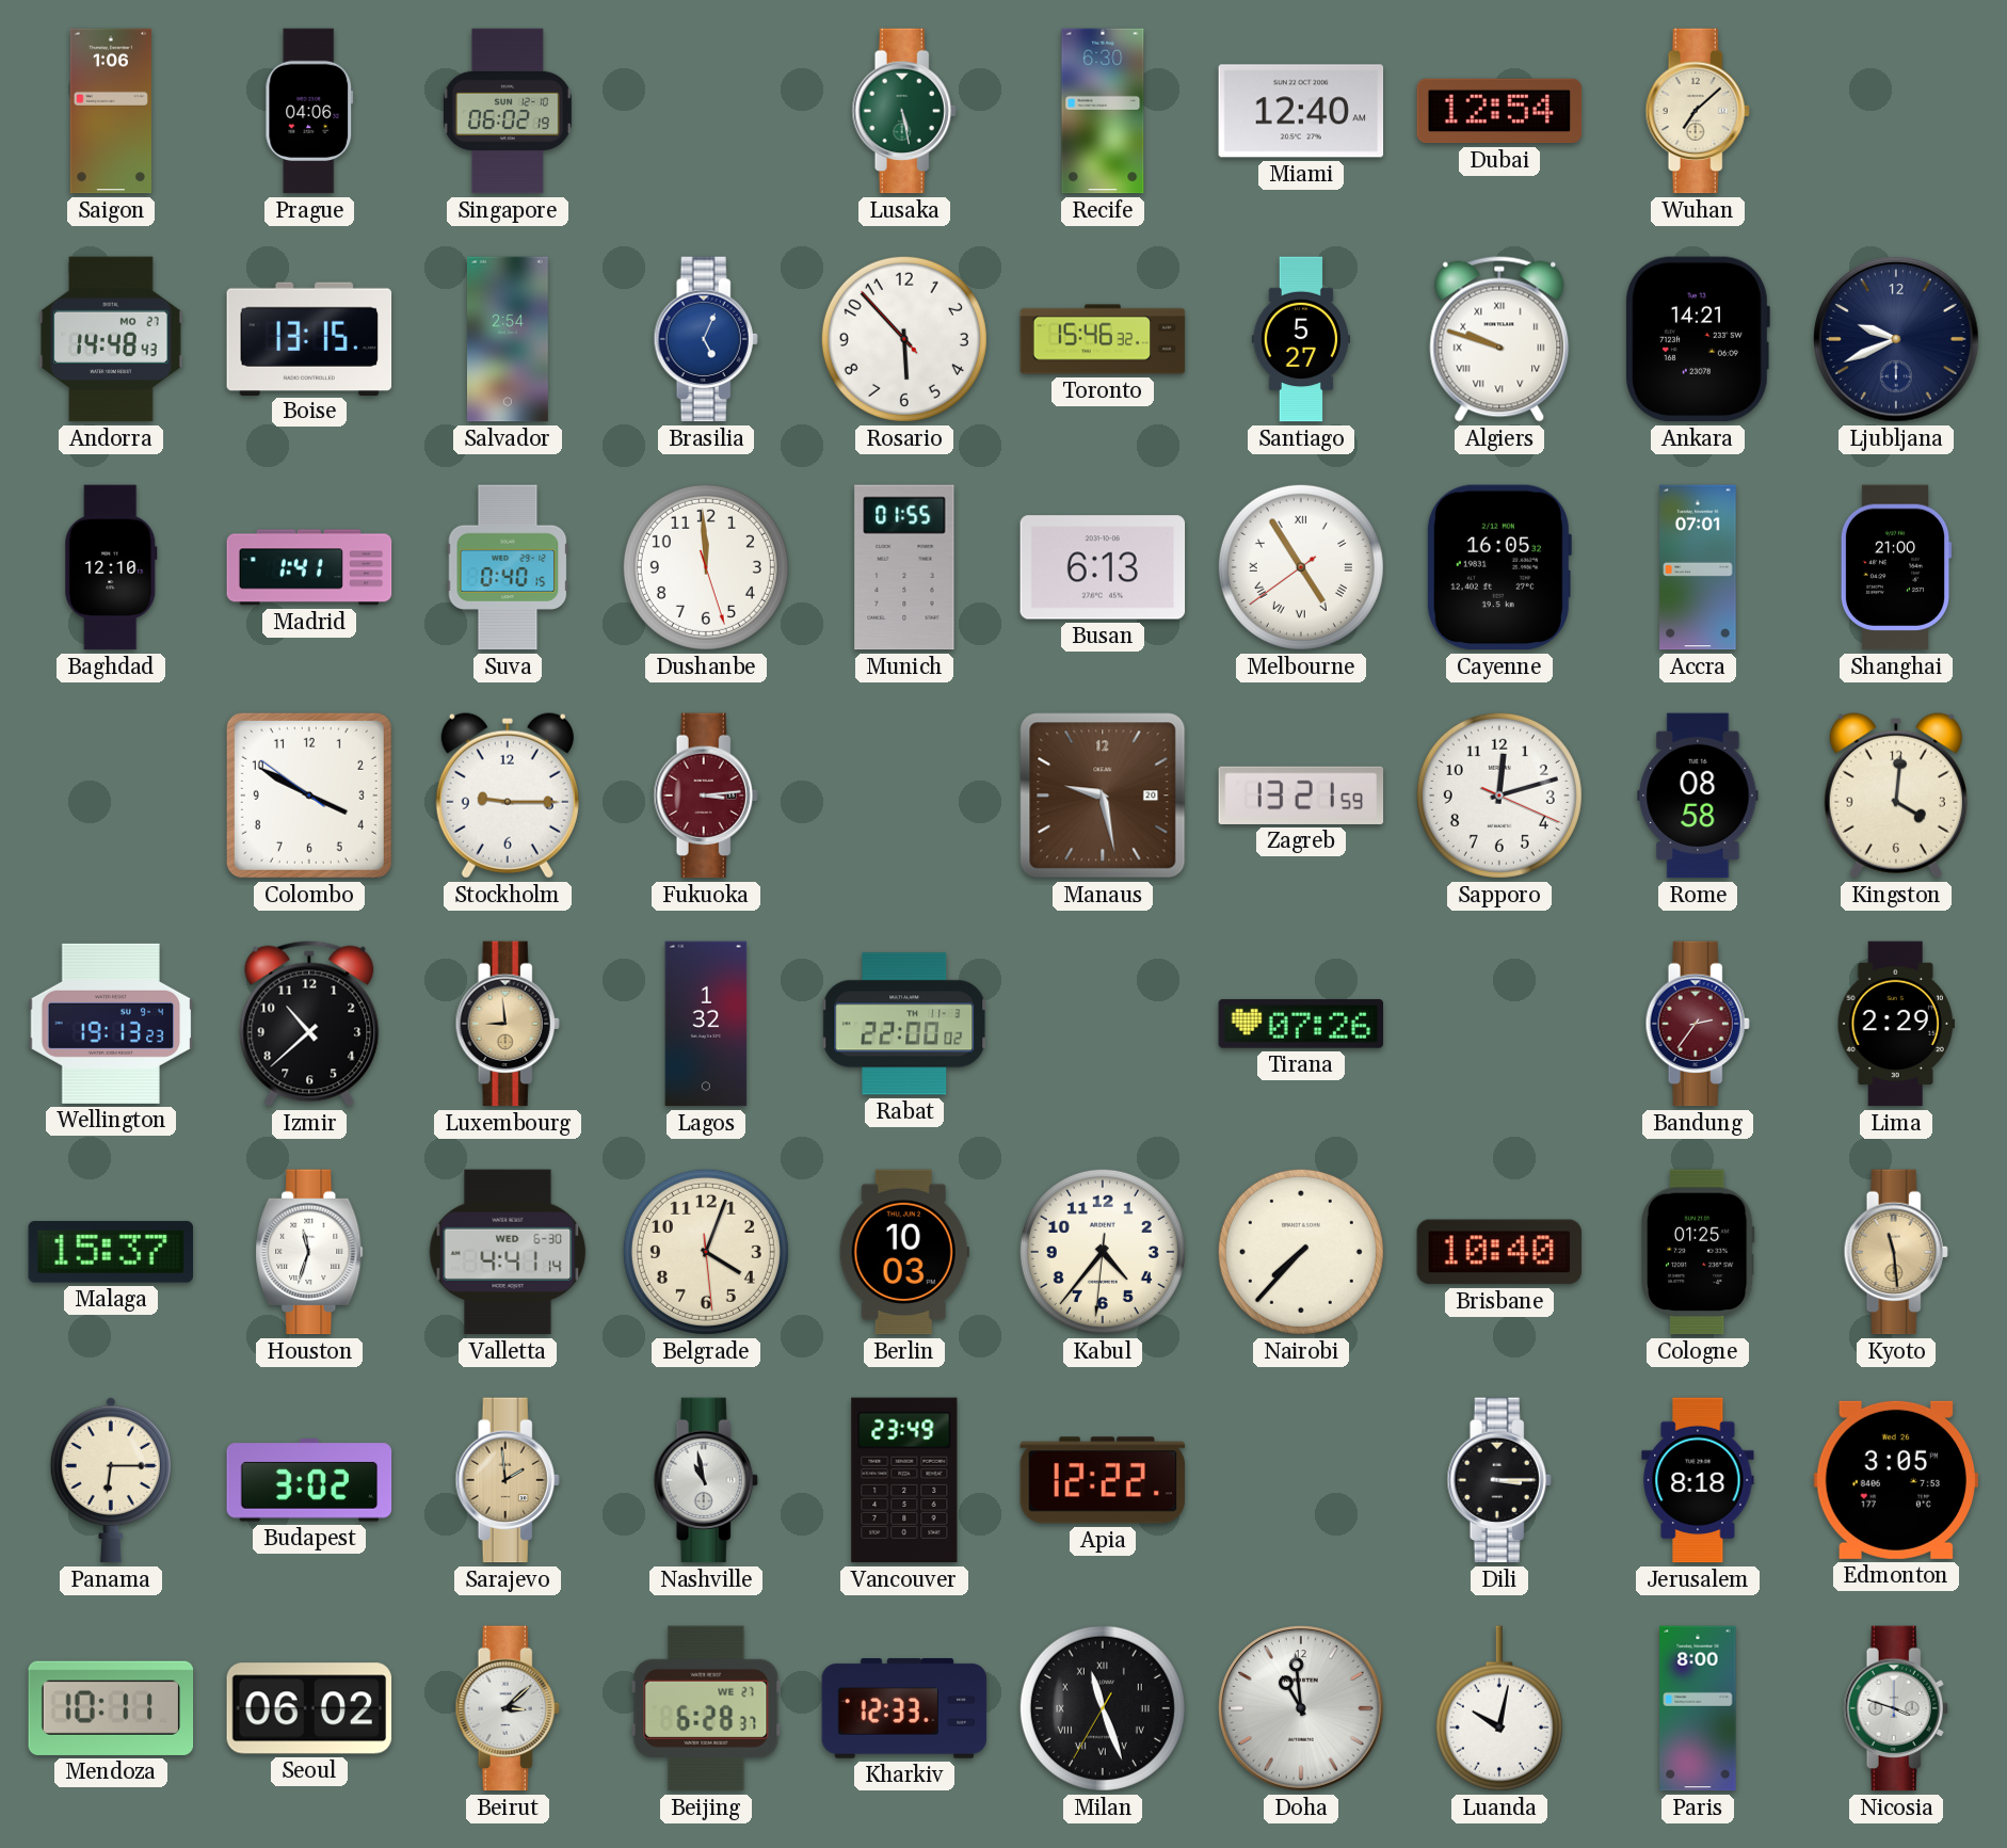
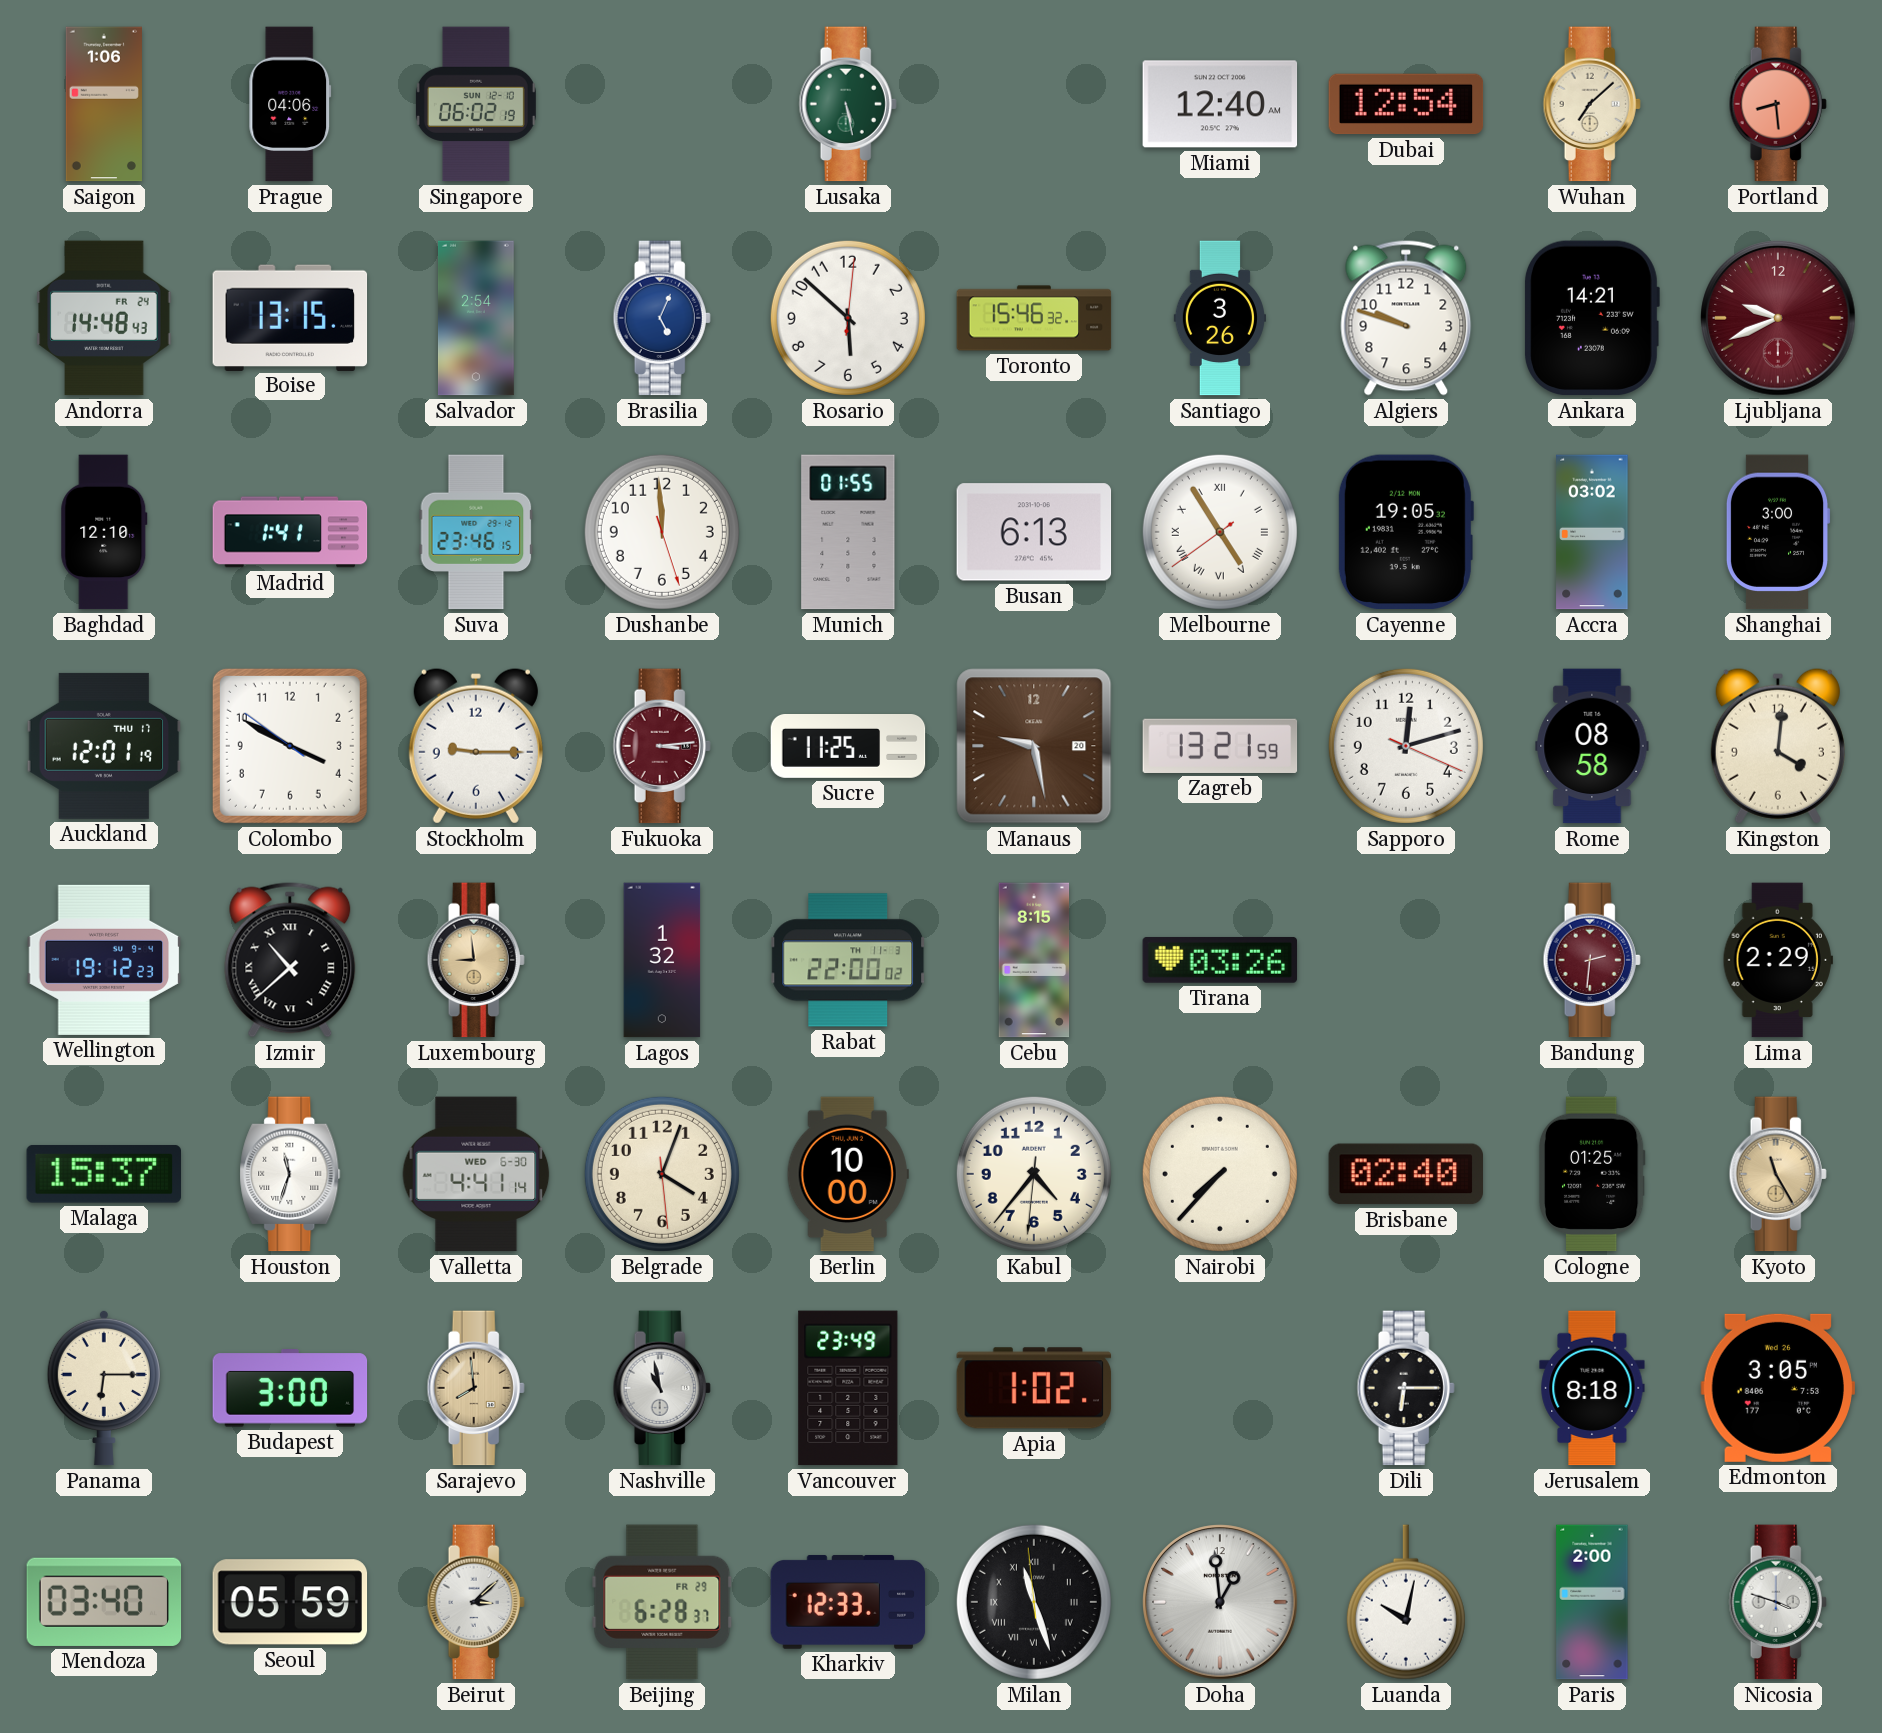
Recife: 6:30 -> none
Portland: none -> 8:29
Andorra date: MO 27 -> FR 24
Rosario: 5:52:53 -> 5:52:01
Santiago: 5:27 -> 3:26
Algiers numerals: Roman -> Arabic
Ljubljana dial: navy -> burgundy
Suva: 0:40 -> 23:46
Cayenne: 16:05 -> 19:05
Accra: 07:01 -> 03:02
Shanghai: 21:00 -> 3:00
Auckland: none -> 12:01
Sucre: none -> 11:25
Wellington: 19:13 -> 19:12
Izmir numerals: Arabic -> Roman
Cebu: none -> 8:15
Tirana: 07:26 -> 03:26
Bandung: 2:36 -> 2:31
Berlin: 10:03 -> 10:00
Brisbane: 10:40 -> 02:40
Kyoto: 11:29 -> 11:25
Budapest: 3:02 -> 3:00
Sarajevo: 1:59 -> 7:59
Apia: 12:22 -> 1:02
Dili: 3:15 -> 6:15
Mendoza: 10:11 -> 03:40
Seoul: 06:02 -> 05:59
Beijing date: WE 27 -> FR 29
Milan: 11:26:35 -> 11:26:59
Doha: 10:59 -> 12:59
Paris: 8:00 -> 2:00
